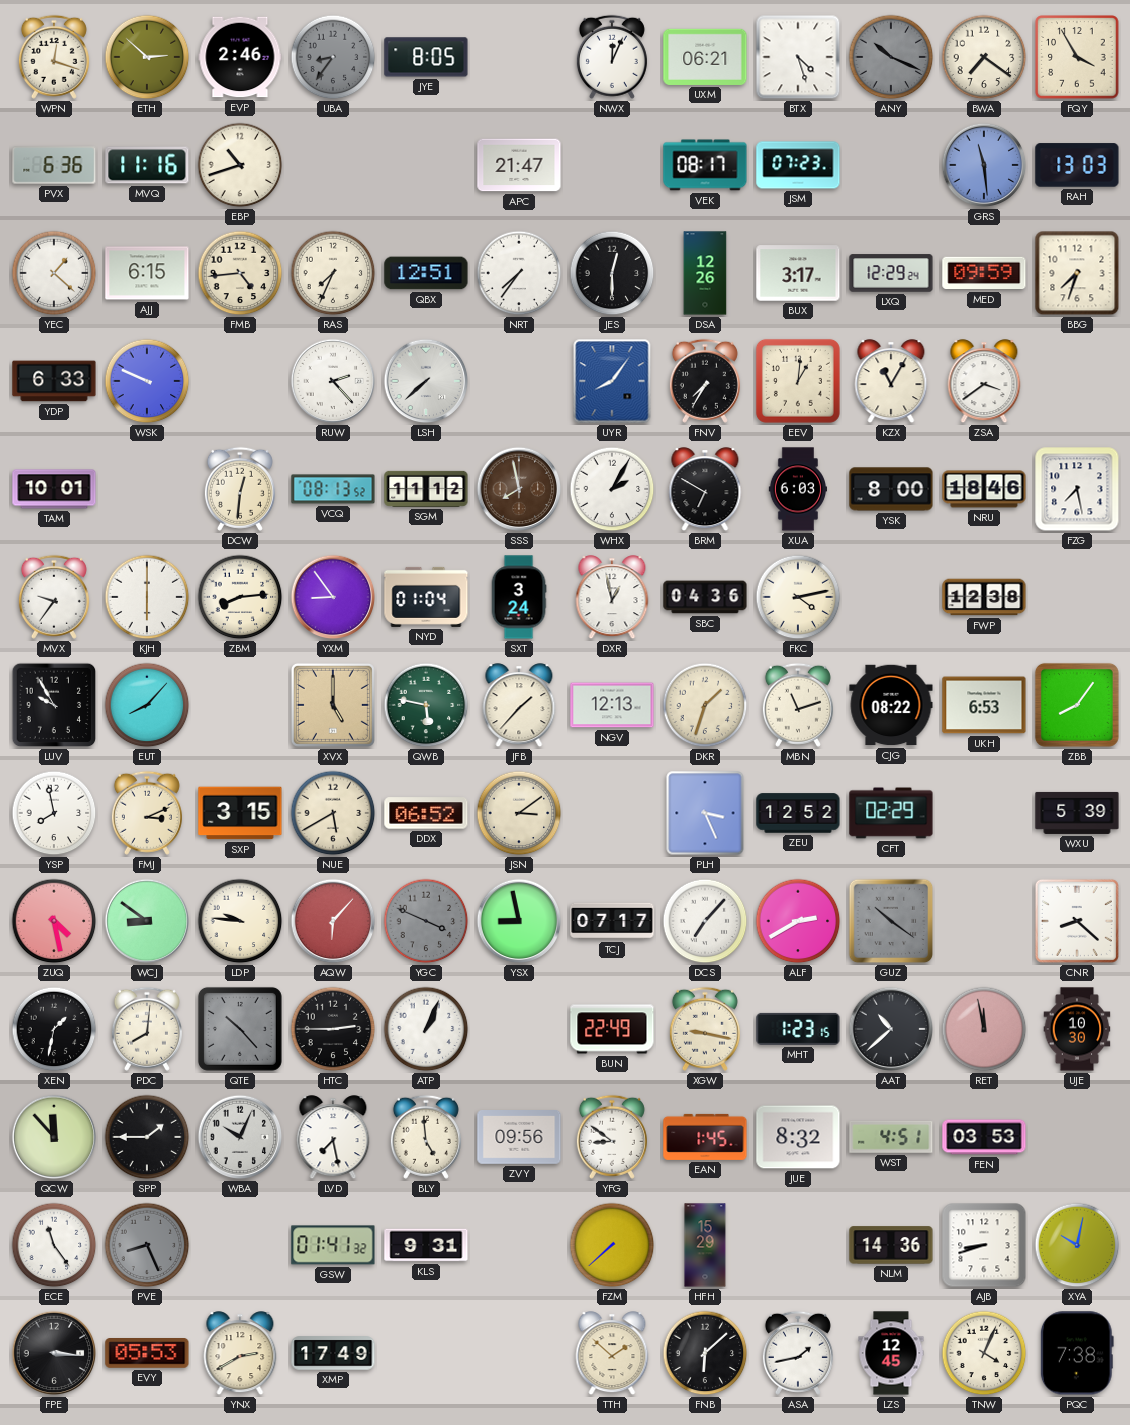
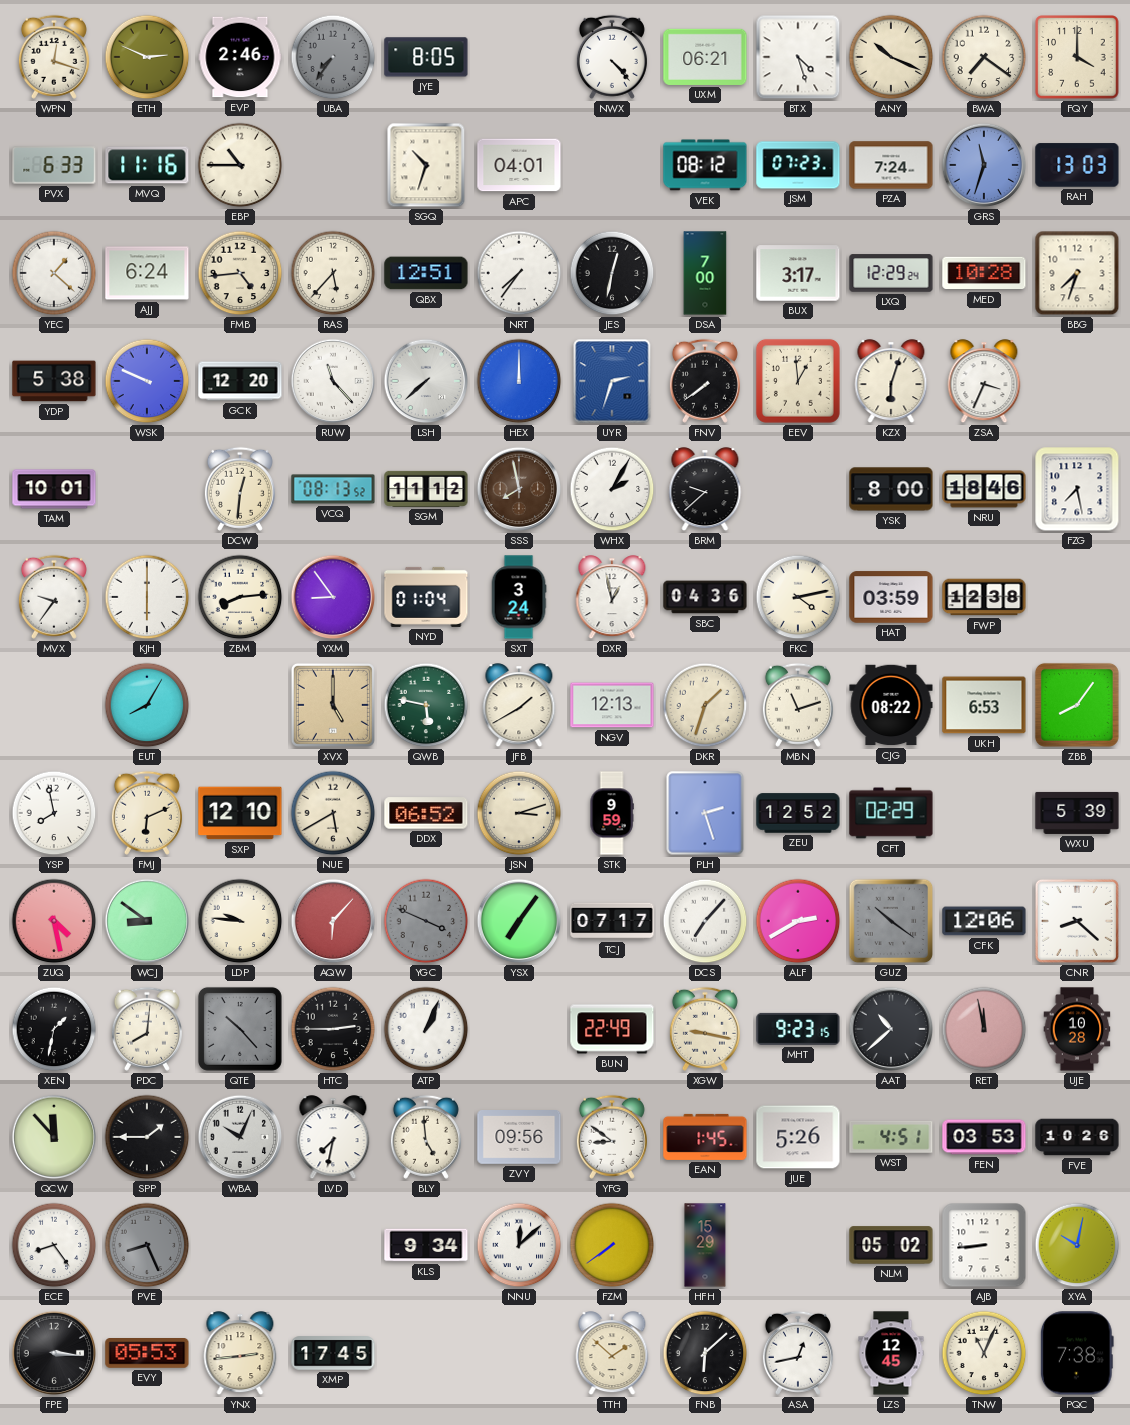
ETH: 2:52 -> 2:49
UBA: 8:36 -> 7:36
NWX: 12:04 -> 4:23
ANY dial: grey -> cream
FQY: 3:55 -> 4:00
PVX: 6:36 -> 6:33
EBP: 10:42 -> 10:45
SGQ: none -> 10:33
APC: 21:47 -> 04:01
VEK: 08:17 -> 08:12
PZA: none -> 7:24
GRS: 11:29 -> 11:33
AJJ: 6:15 -> 6:24
RAS: 7:34 -> 5:37
JES: 12:30 -> 12:32
DSA: 12:26 -> 7:00
MED: 09:59 -> 10:28
YDP: 6:33 -> 5:38
GCK: none -> 12:20
RUW: 2:23 -> 11:23
HEX: none -> 12:00
UYR: 8:06 -> 2:33
FNV: 7:35 -> 7:39
EEV: 1:01 -> 12:59
KZX: 11:05 -> 6:03
ZSA: 3:39 -> 3:34
BRM: 6:50 -> 9:38
XUA: 6:03 -> none
HAT: none -> 03:59
LUV: 9:55 -> none
EUT: 8:07 -> 8:05
JFB: 1:37 -> 1:40
FMJ: 3:11 -> 6:11
SXP: 3:15 -> 12:10
JSN: 3:09 -> 3:12
STK: none -> 9:59
PLH: 3:26 -> 2:27
YSX: 8:58 -> 7:06
CFK: none -> 12:06
MHT: 1:23 -> 9:23
UJE: 10:30 -> 10:28
LVD: 7:28 -> 7:32
JUE: 8:32 -> 5:26
FVE: none -> 10:26
ECE: 11:24 -> 8:24
GSW: 01:41 -> none
KLS: 9:31 -> 9:34
NNU: none -> 12:08
FZM: 7:38 -> 7:39
NLM: 14:36 -> 05:02
AJB: 8:42 -> 8:44
YNX: 2:40 -> 2:44
XMP: 17:49 -> 17:45
ASA: 1:43 -> 12:43
TNW: 4:04 -> 11:04
